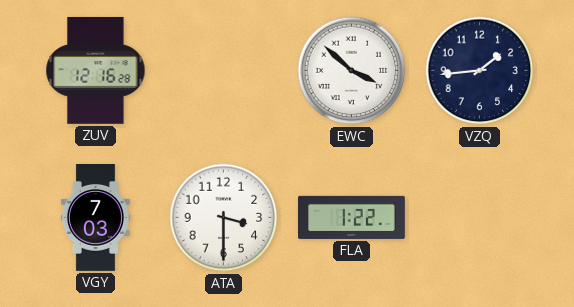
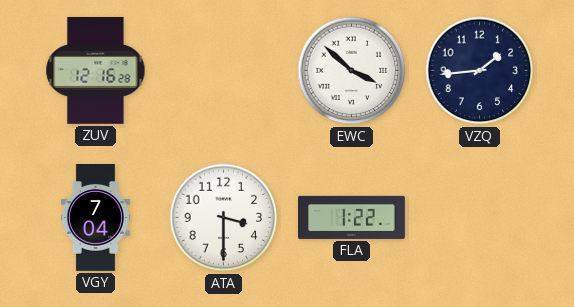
VGY: 7:03 -> 7:04
